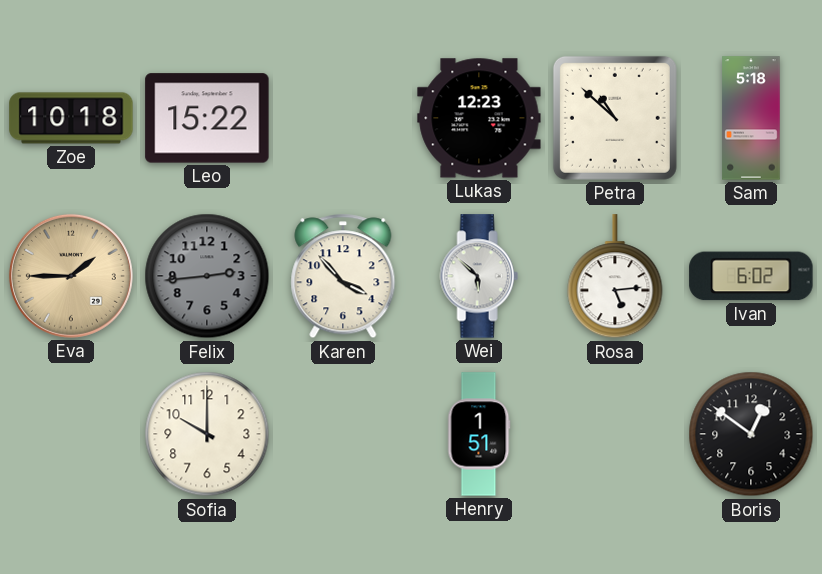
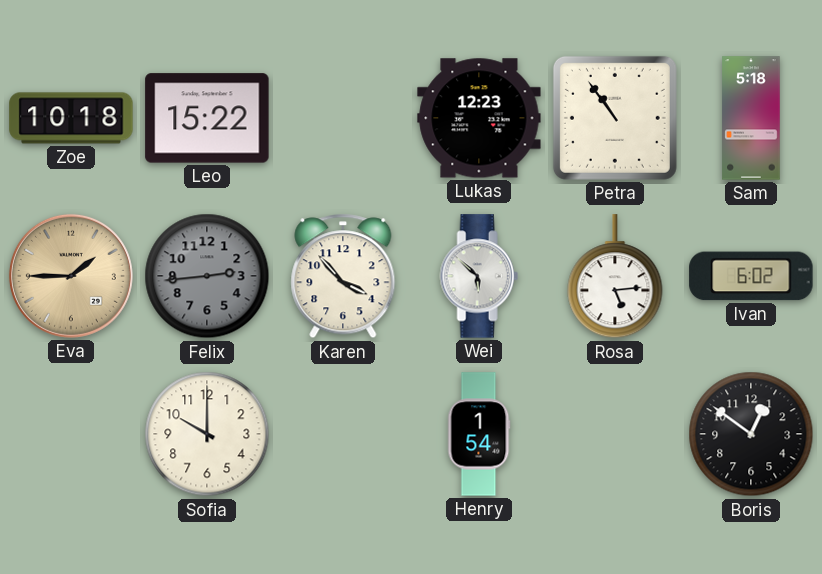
Petra: 10:52 -> 10:54
Henry: 1:51 -> 1:54
